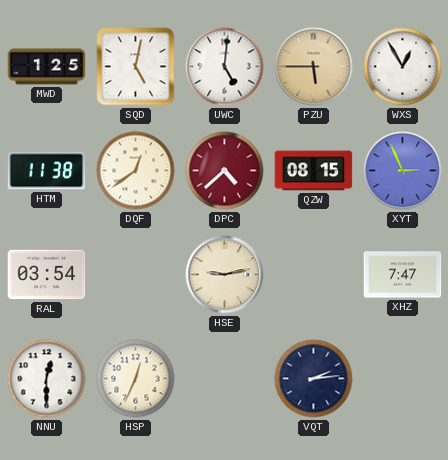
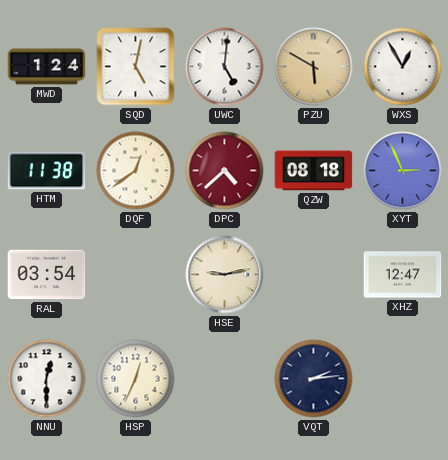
MWD: 1:25 -> 1:24
PZU: 5:45 -> 5:50
QZW: 08:15 -> 08:18
XHZ: 7:47 -> 12:47
